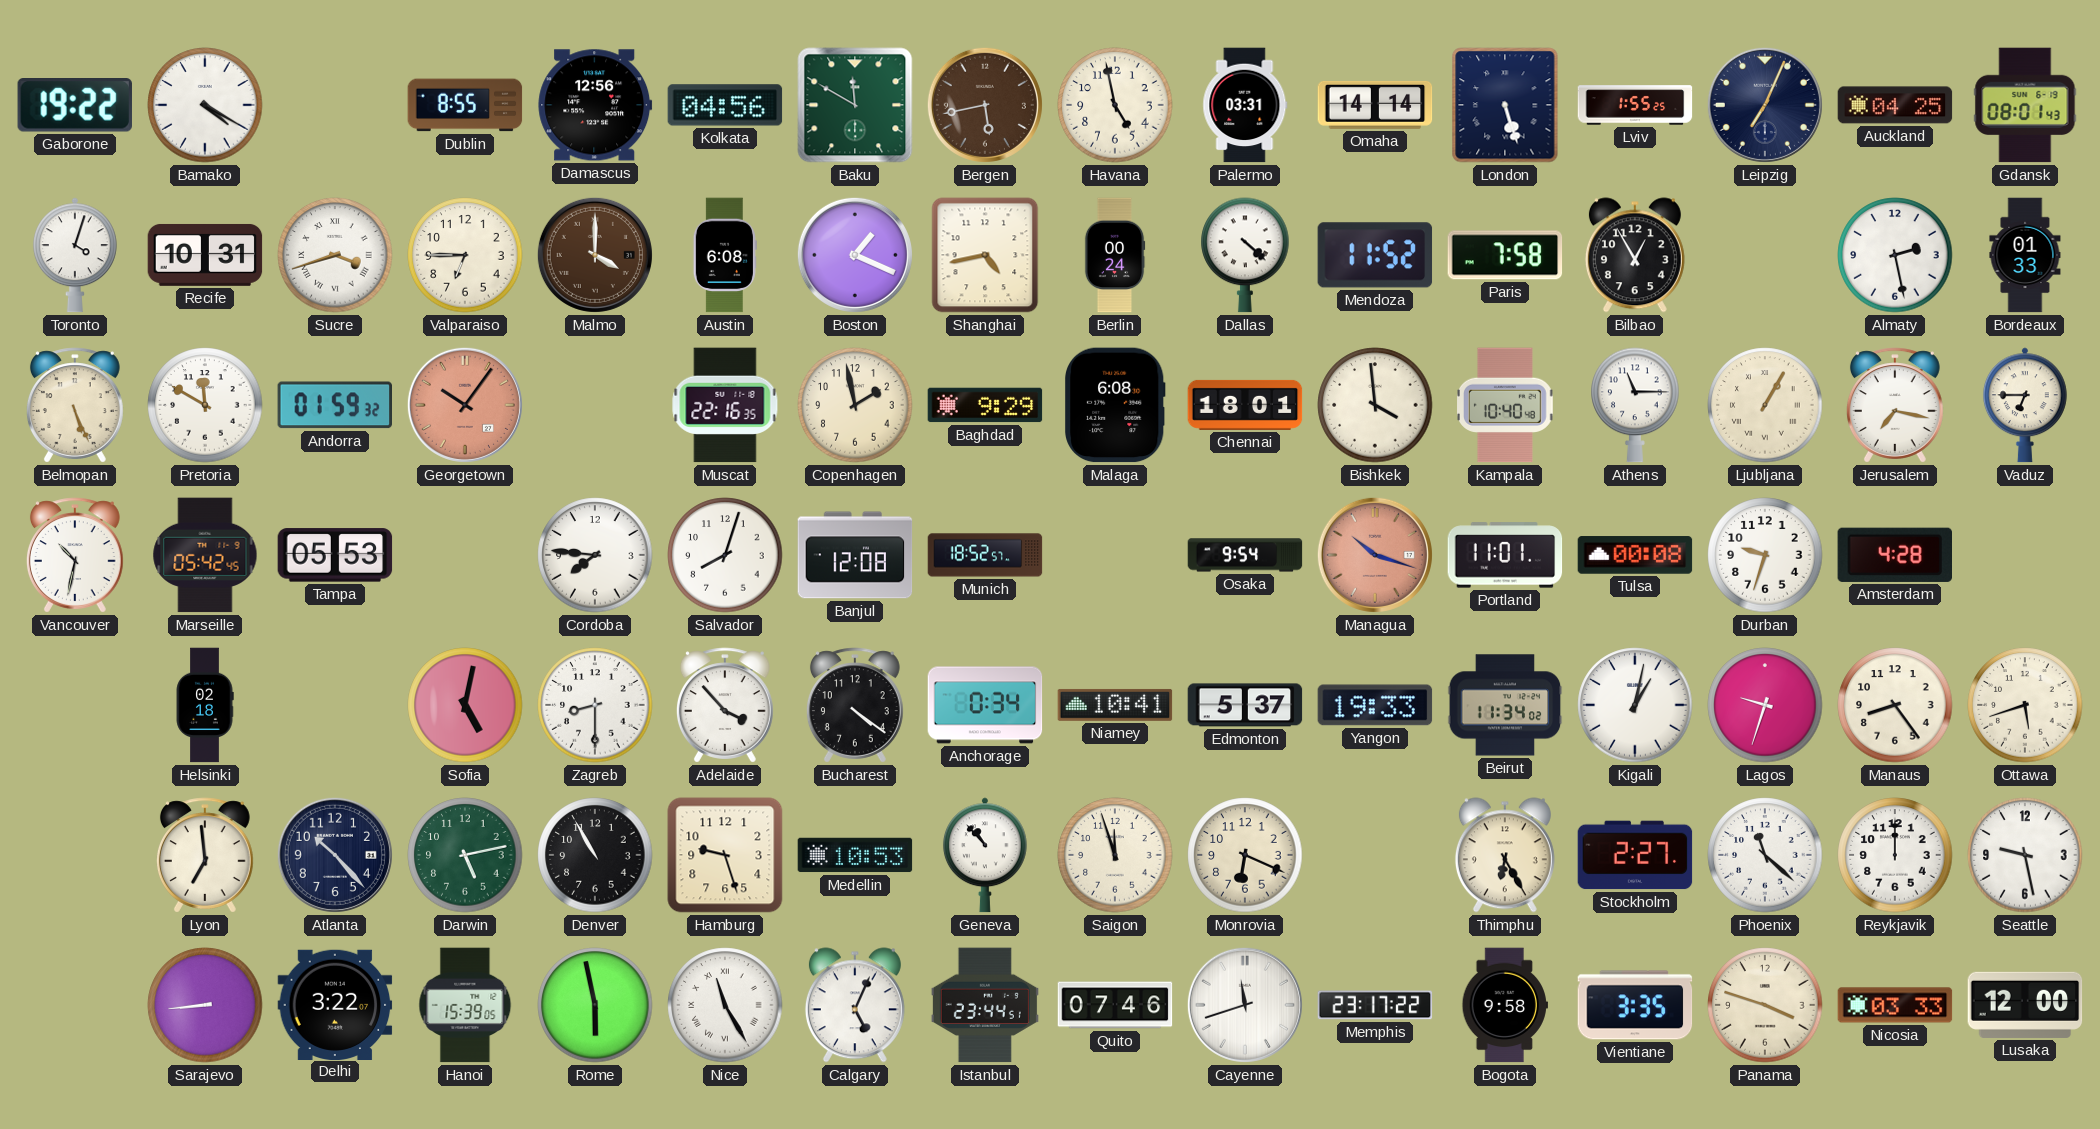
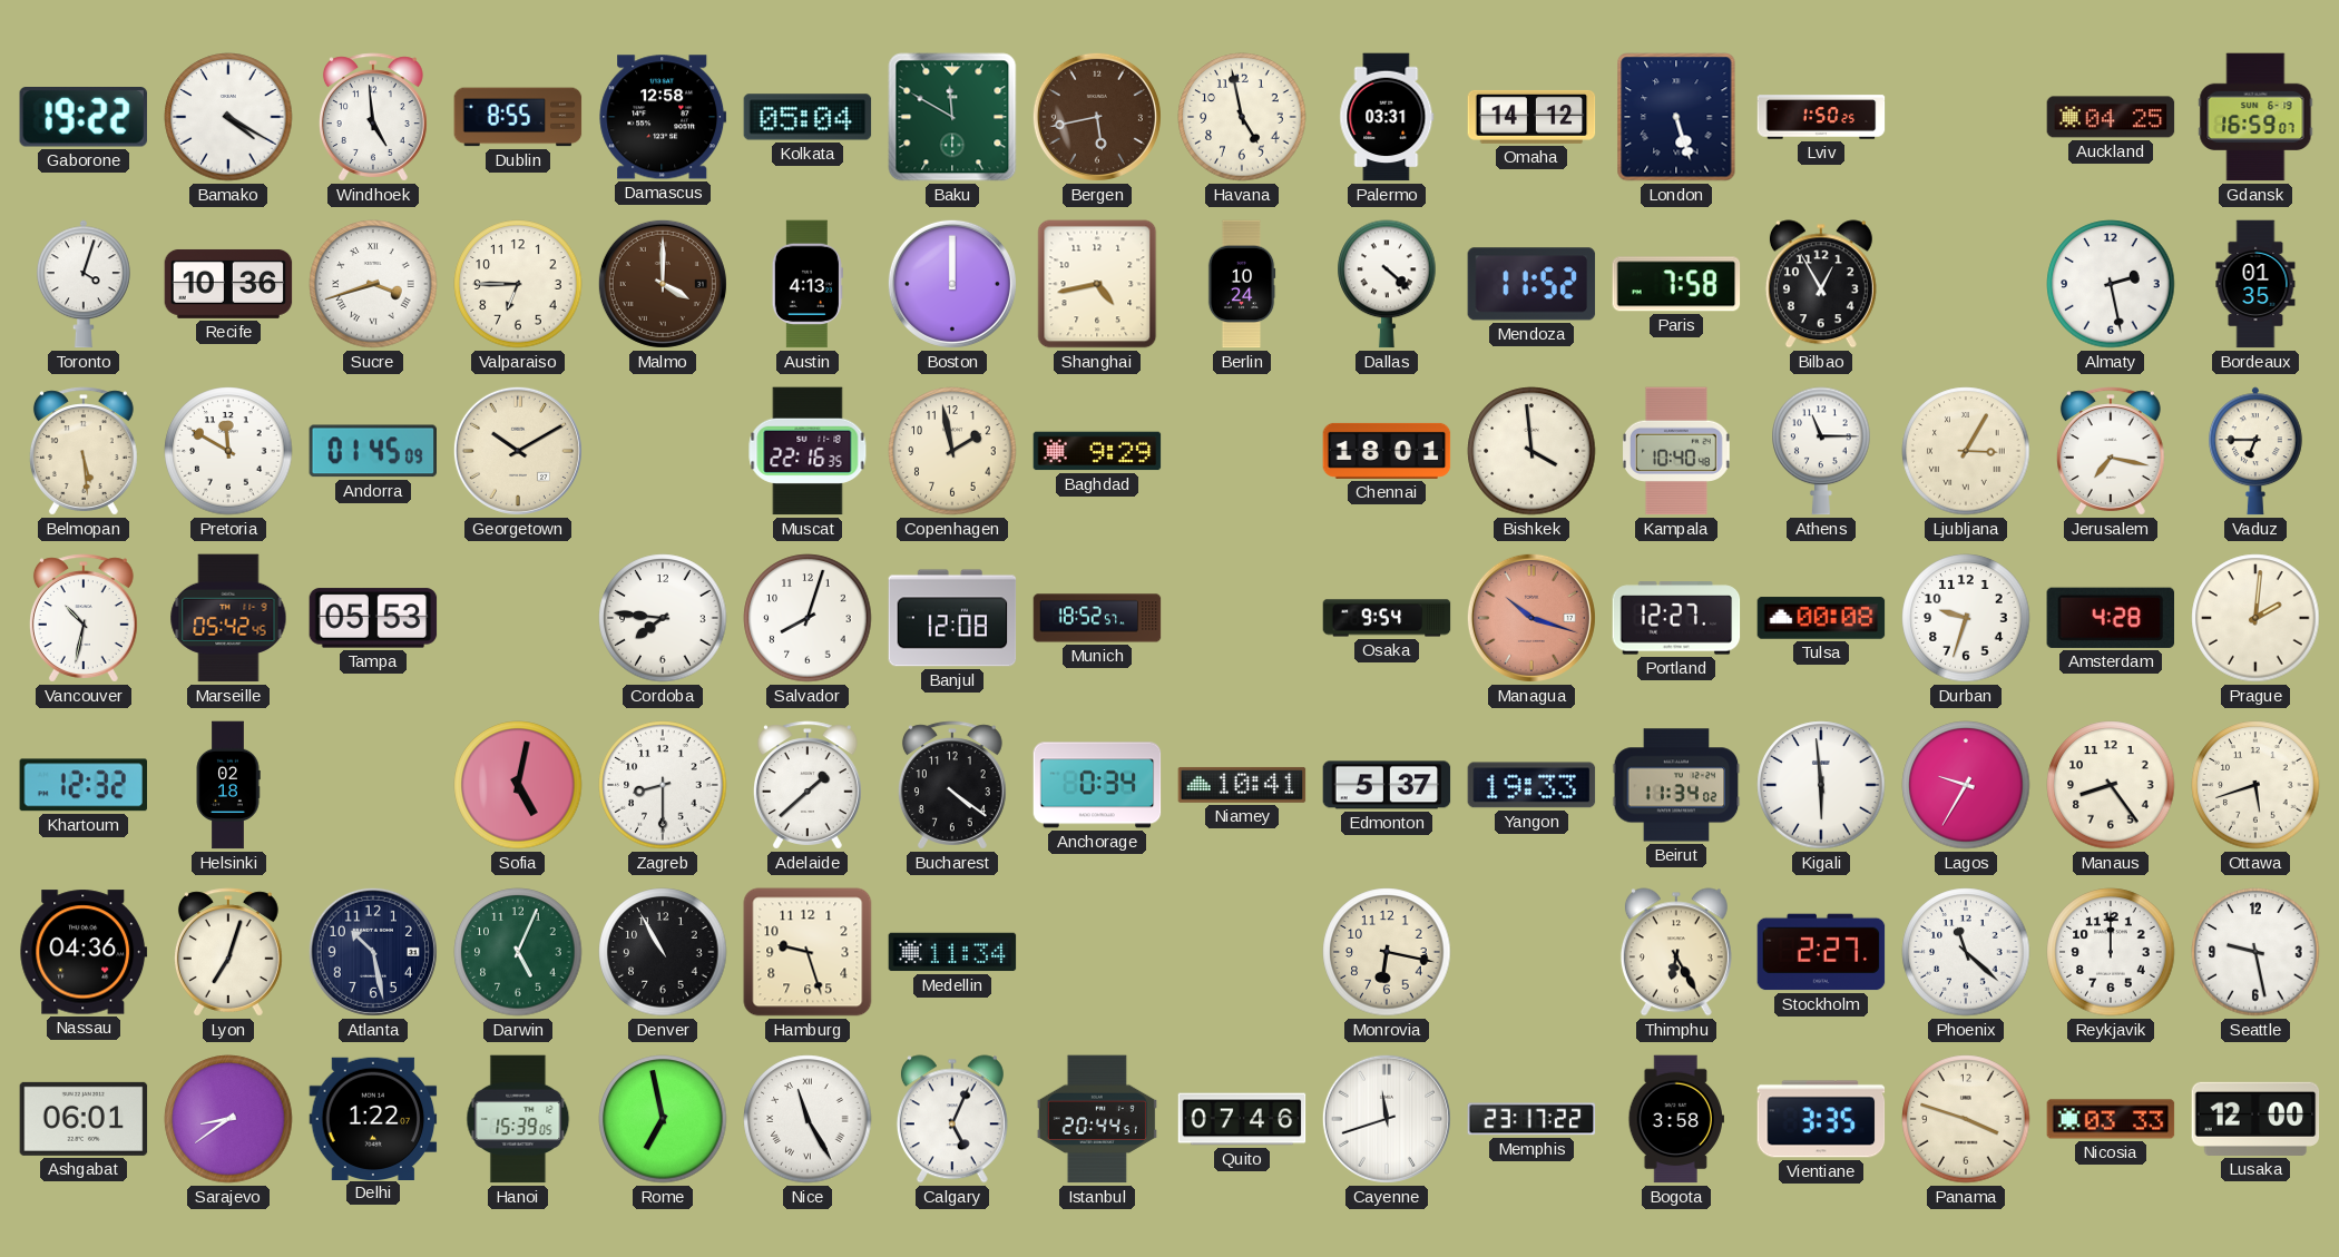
Windhoek: none -> 4:59
Damascus: 12:56 -> 12:58
Kolkata: 04:56 -> 05:04
Omaha: 14:14 -> 14:12
Lviv: 1:55 -> 1:50
Leipzig: 7:04 -> none
Gdansk: 08:01 -> 16:59
Recife: 10:31 -> 10:36
Austin: 6:08 -> 4:13
Boston: 1:19 -> 12:00
Berlin: 00:24 -> 10:24
Bordeaux: 01:33 -> 01:35
Belmopan: 5:26 -> 5:29
Andorra: 01:59 -> 01:45
Georgetown: 10:06 -> 10:10
Georgetown dial: salmon -> cream
Malaga: 6:08 -> none
Ljubljana: 1:05 -> 3:05
Portland: 11:01 -> 12:27
Prague: none -> 2:01
Khartoum: none -> 12:32
Adelaide: 3:53 -> 1:38
Kigali: 1:02 -> 5:59
Lagos: 9:33 -> 9:35
Nassau: none -> 04:36
Lyon: 6:59 -> 7:03
Atlanta: 10:23 -> 10:28
Darwin: 5:13 -> 5:04
Medellin: 10:53 -> 11:34
Geneva: 10:53 -> none
Saigon: 11:57 -> none
Monrovia: 6:19 -> 6:17
Ashgabat: none -> 06:01
Sarajevo: 8:44 -> 8:39
Delhi: 3:22 -> 1:22
Rome: 5:58 -> 6:58
Istanbul: 23:44 -> 20:44
Bogota: 9:58 -> 3:58
